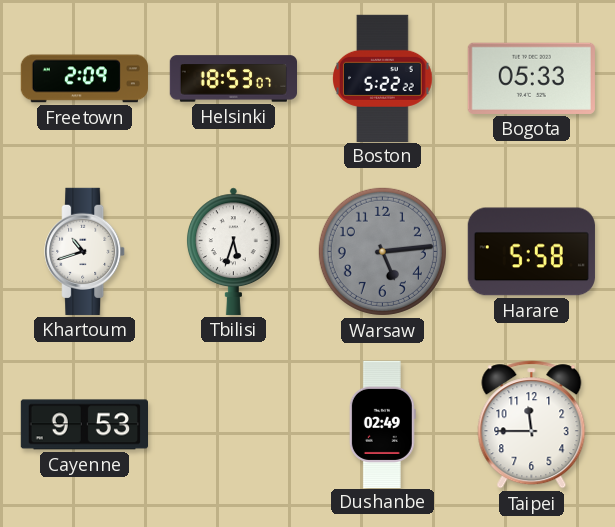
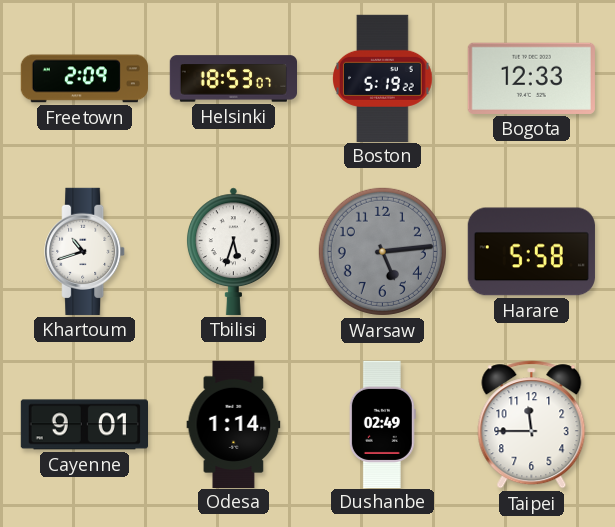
Boston: 5:22 -> 5:19
Bogota: 05:33 -> 12:33
Cayenne: 9:53 -> 9:01
Odesa: none -> 1:14
